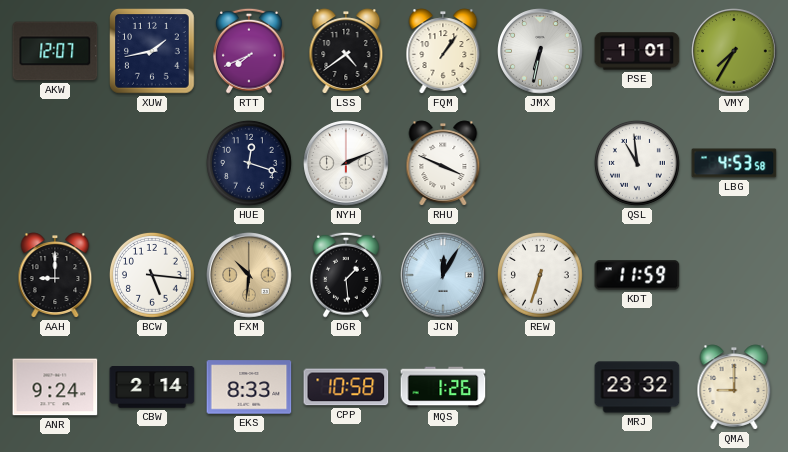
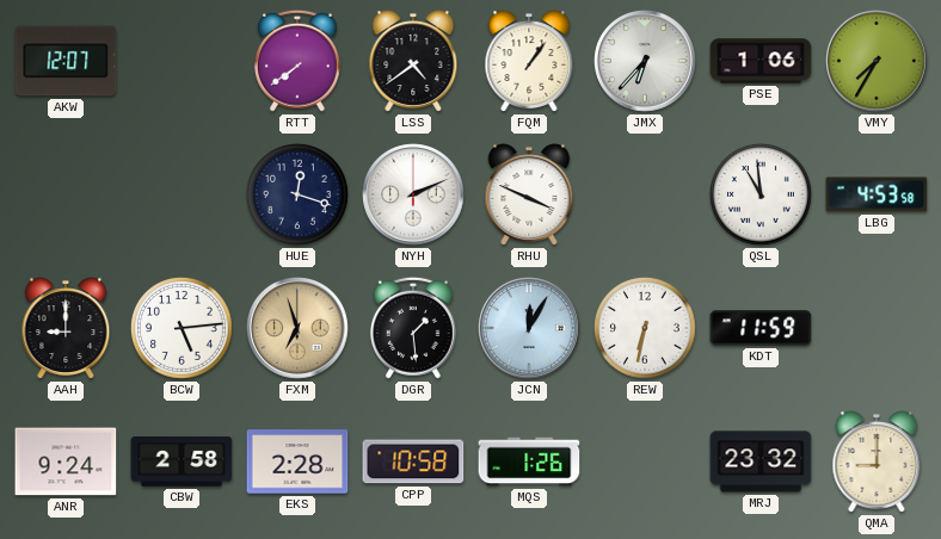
XUW: 1:43 -> none
RTT: 7:41 -> 7:39
JMX: 6:32 -> 6:37
PSE: 1:01 -> 1:06
BCW: 5:16 -> 5:14
FXM: 10:31 -> 6:57
REW: 6:33 -> 6:32
CBW: 2:14 -> 2:58
EKS: 8:33 -> 2:28
